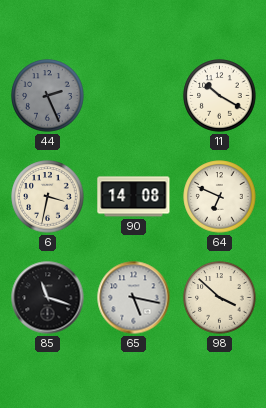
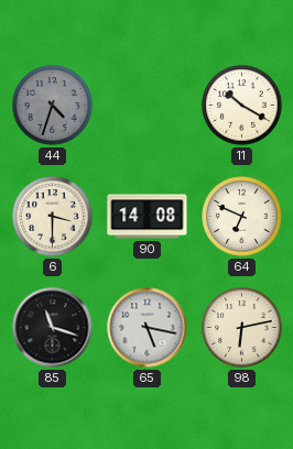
44: 2:26 -> 4:33
6: 3:32 -> 3:30
98: 3:52 -> 6:13
